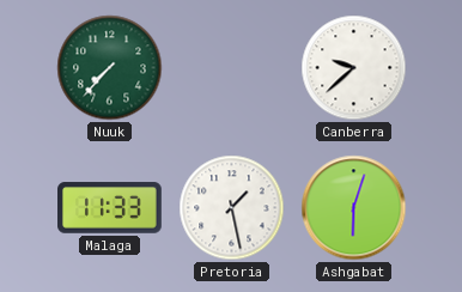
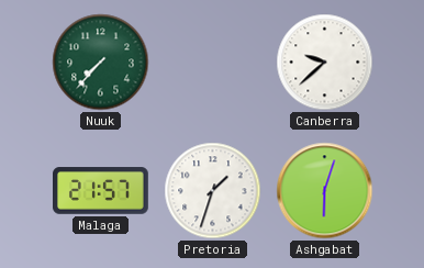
Malaga: 11:33 -> 21:57
Pretoria: 1:28 -> 1:33
